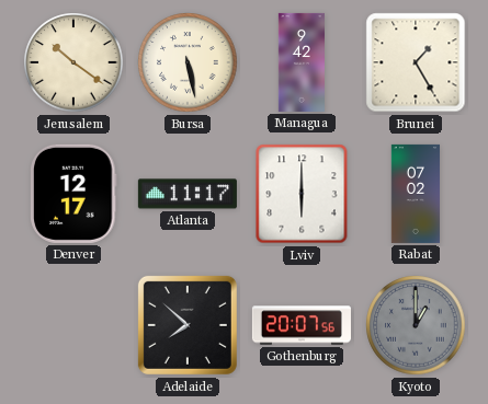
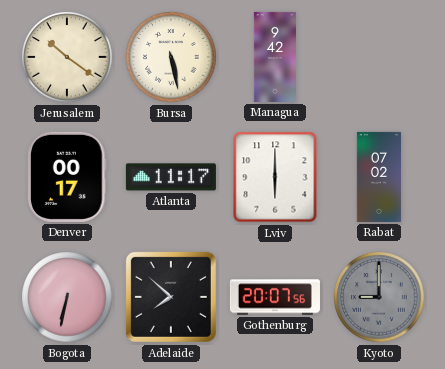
Brunei: 1:25 -> none
Denver: 12:17 -> 00:17
Bogota: none -> 6:32
Kyoto: 1:00 -> 9:00
